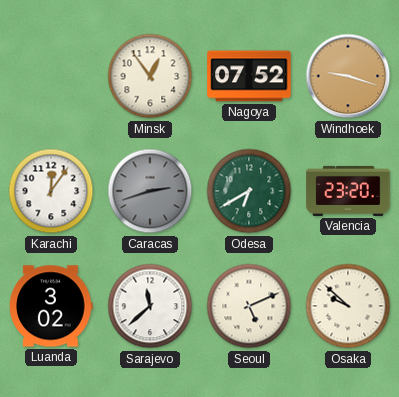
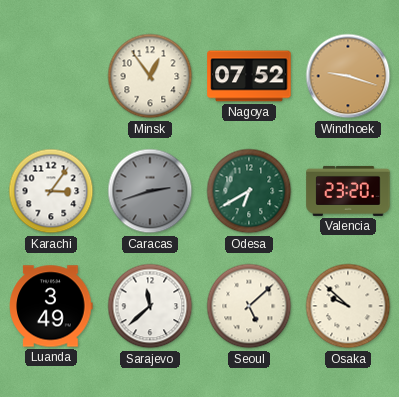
Karachi: 12:06 -> 3:06
Luanda: 3:02 -> 3:49
Seoul: 5:11 -> 5:08
